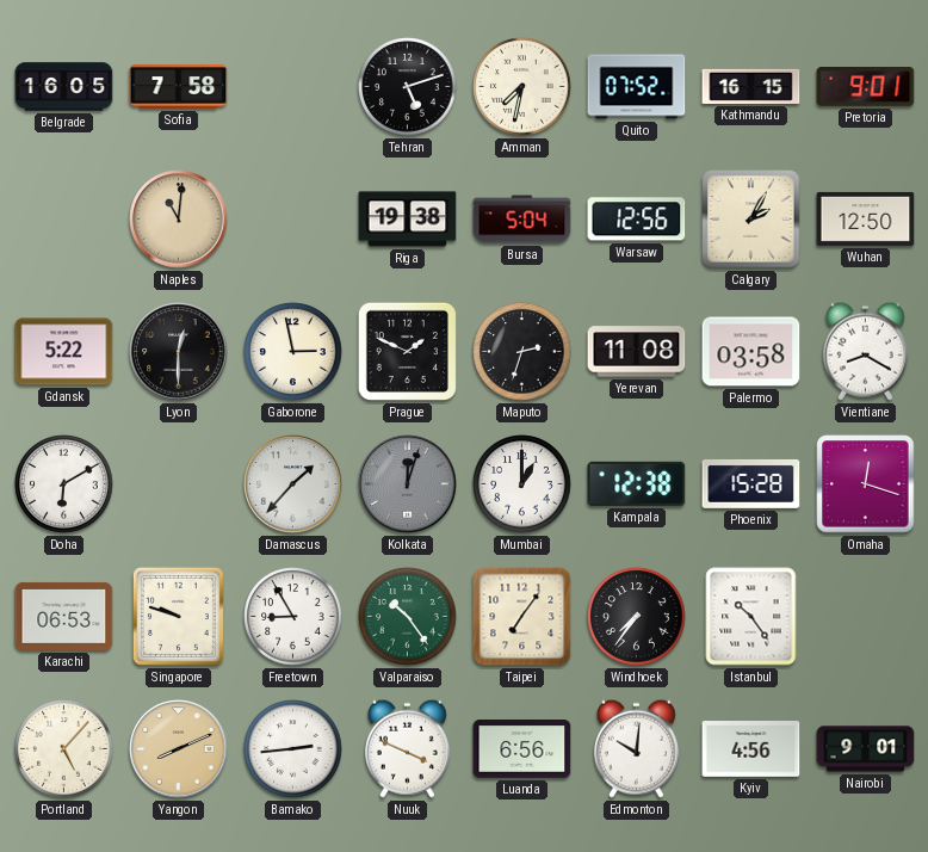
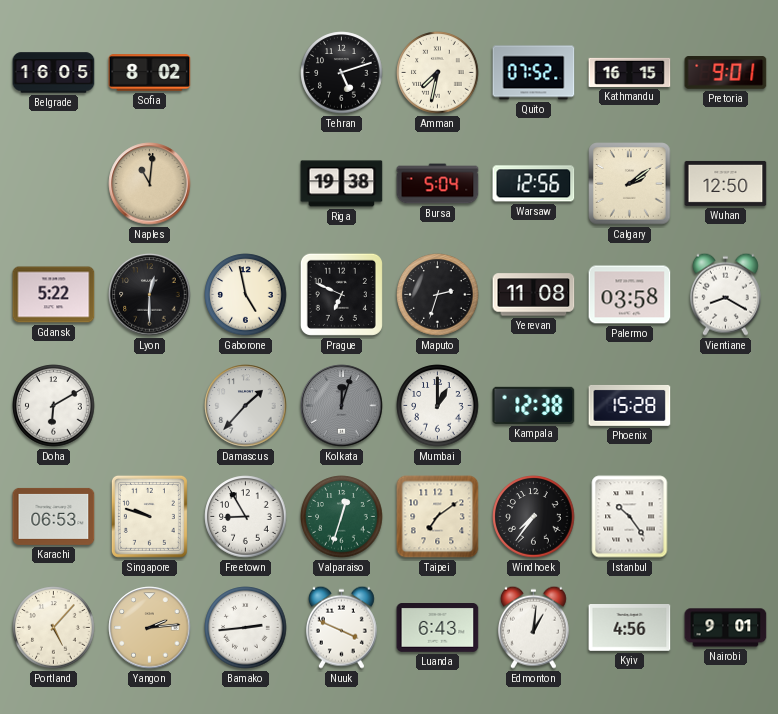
Sofia: 7:58 -> 8:02
Calgary: 2:05 -> 2:09
Gaborone: 2:58 -> 4:58
Prague: 1:49 -> 6:49
Omaha: 12:18 -> none
Valparaiso: 10:24 -> 12:33
Taipei: 7:06 -> 7:09
Yangon: 8:11 -> 2:14
Luanda: 6:56 -> 6:43
Edmonton: 10:01 -> 1:01
